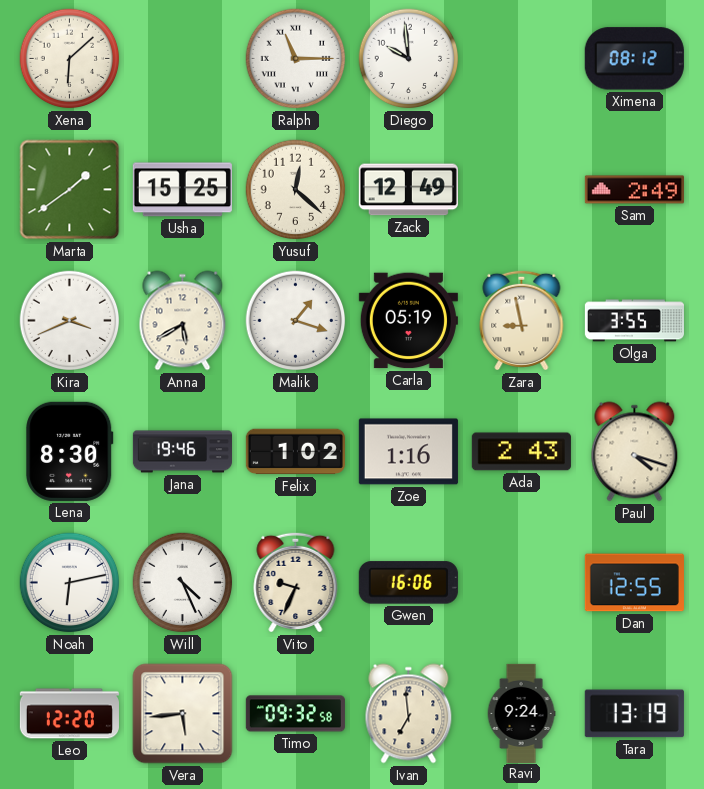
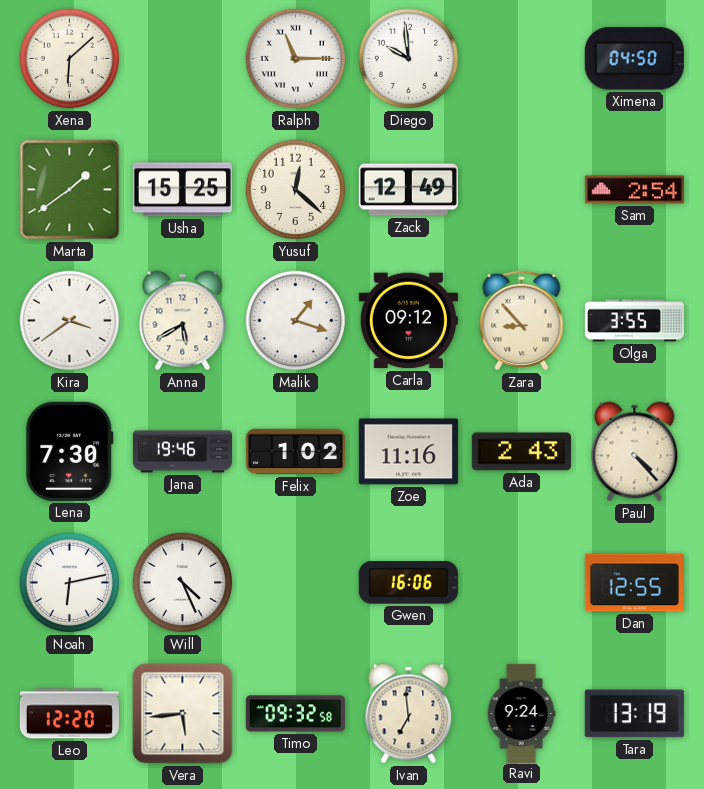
Ximena: 08:12 -> 04:50
Sam: 2:49 -> 2:54
Kira: 3:41 -> 3:39
Carla: 05:19 -> 09:12
Zara: 8:58 -> 8:53
Lena: 8:30 -> 7:30
Zoe: 1:16 -> 11:16
Paul: 4:18 -> 4:23
Vito: 9:34 -> none
